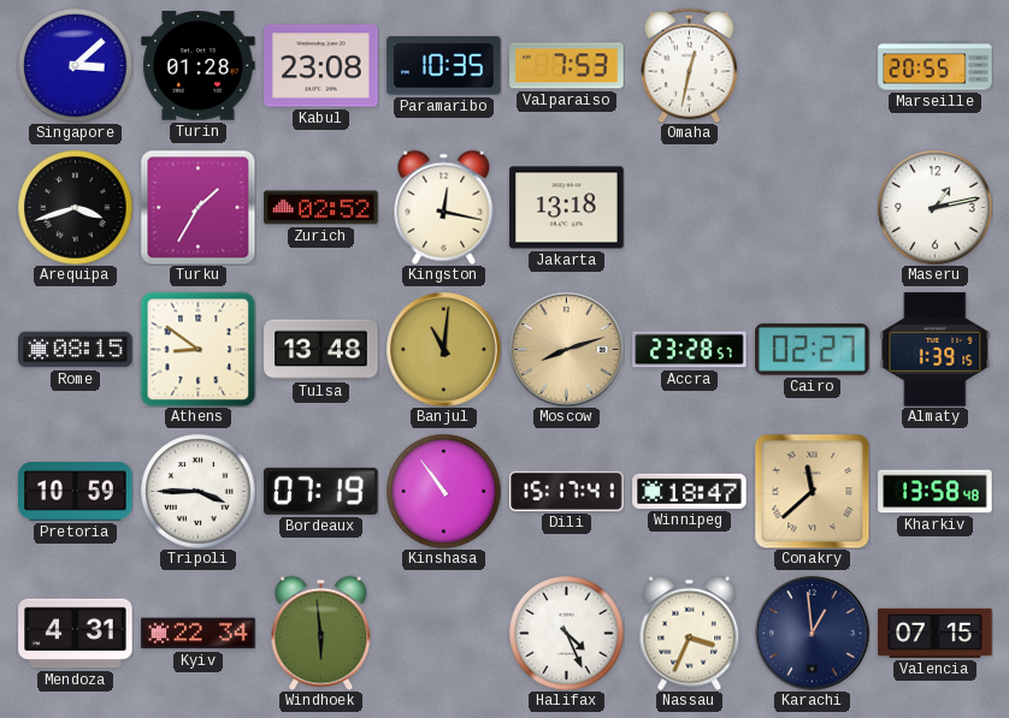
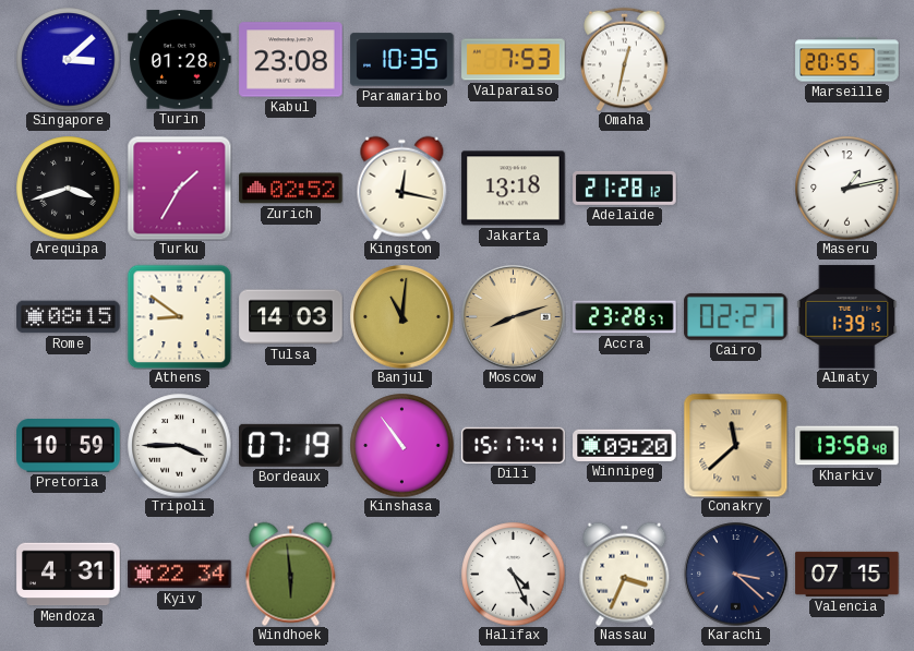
Adelaide: none -> 21:28
Tulsa: 13:48 -> 14:03
Winnipeg: 18:47 -> 09:20
Karachi: 12:59 -> 3:22
